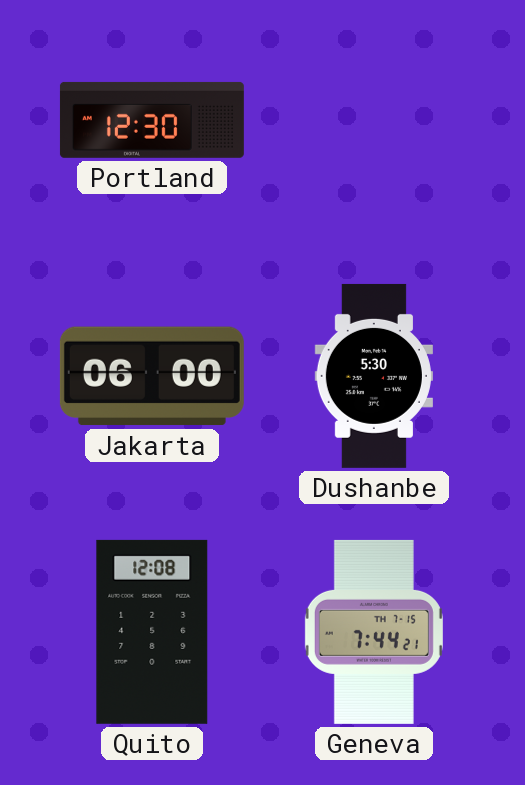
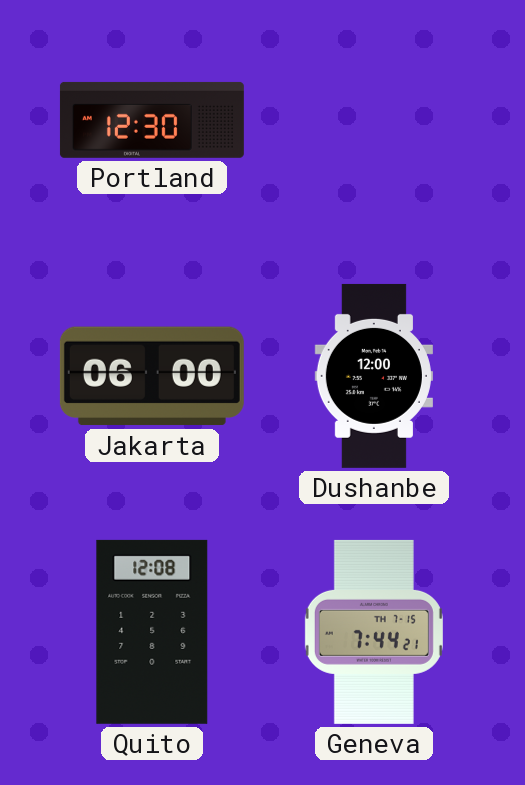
Dushanbe: 5:30 -> 12:00
